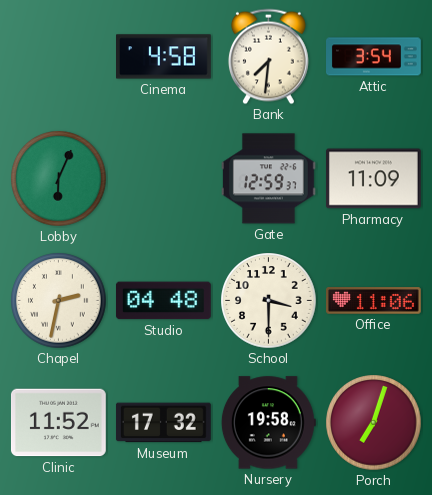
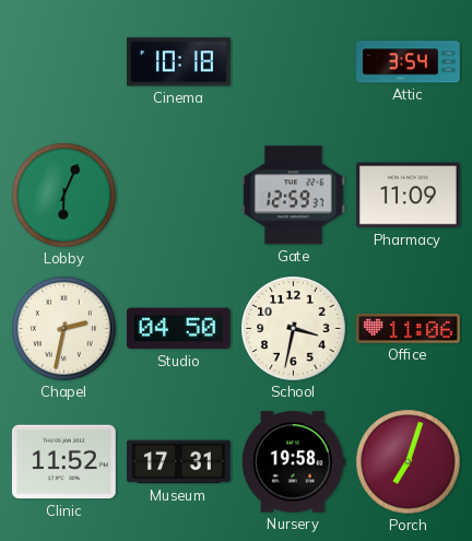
Cinema: 4:58 -> 10:18
Bank: 7:31 -> none
Studio: 04:48 -> 04:50
School: 3:30 -> 3:32
Museum: 17:32 -> 17:31
